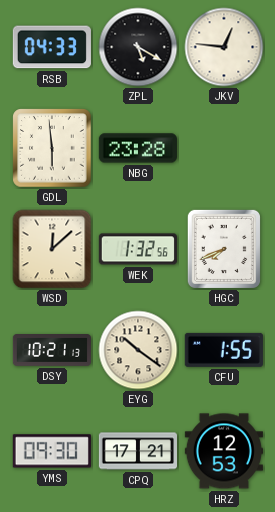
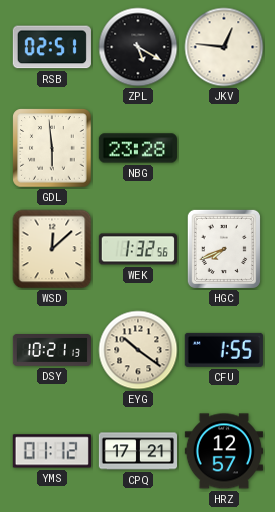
RSB: 04:33 -> 02:51
YMS: 09:30 -> 01:12
HRZ: 12:53 -> 12:57
